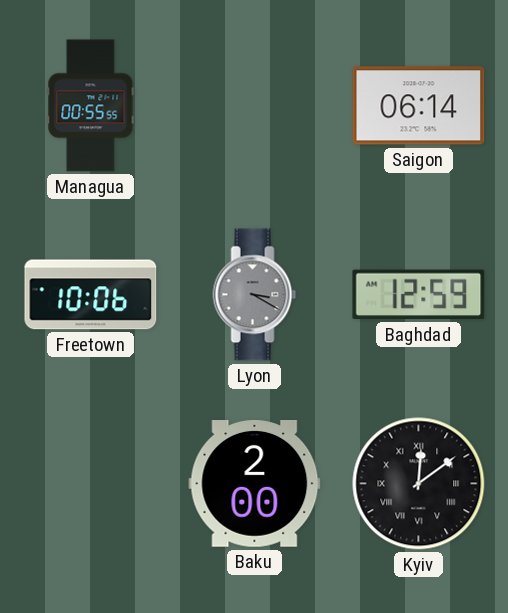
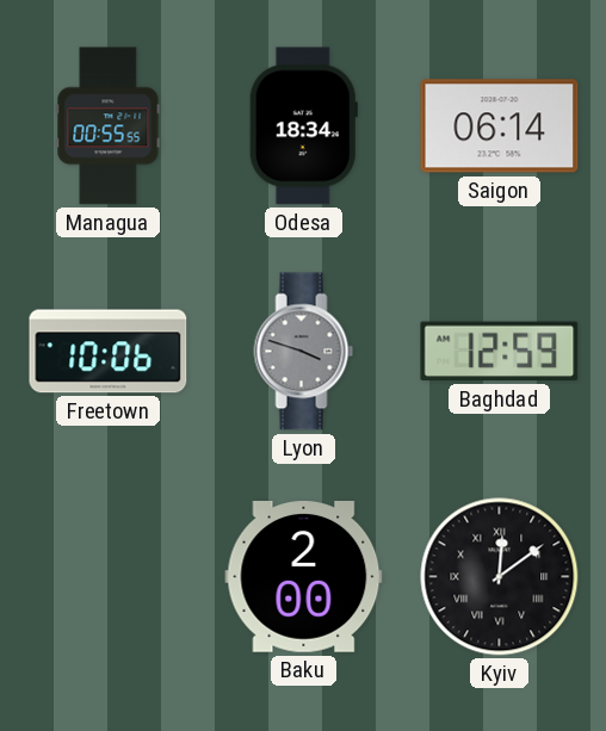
Odesa: none -> 18:34
Lyon: 3:20 -> 3:48
